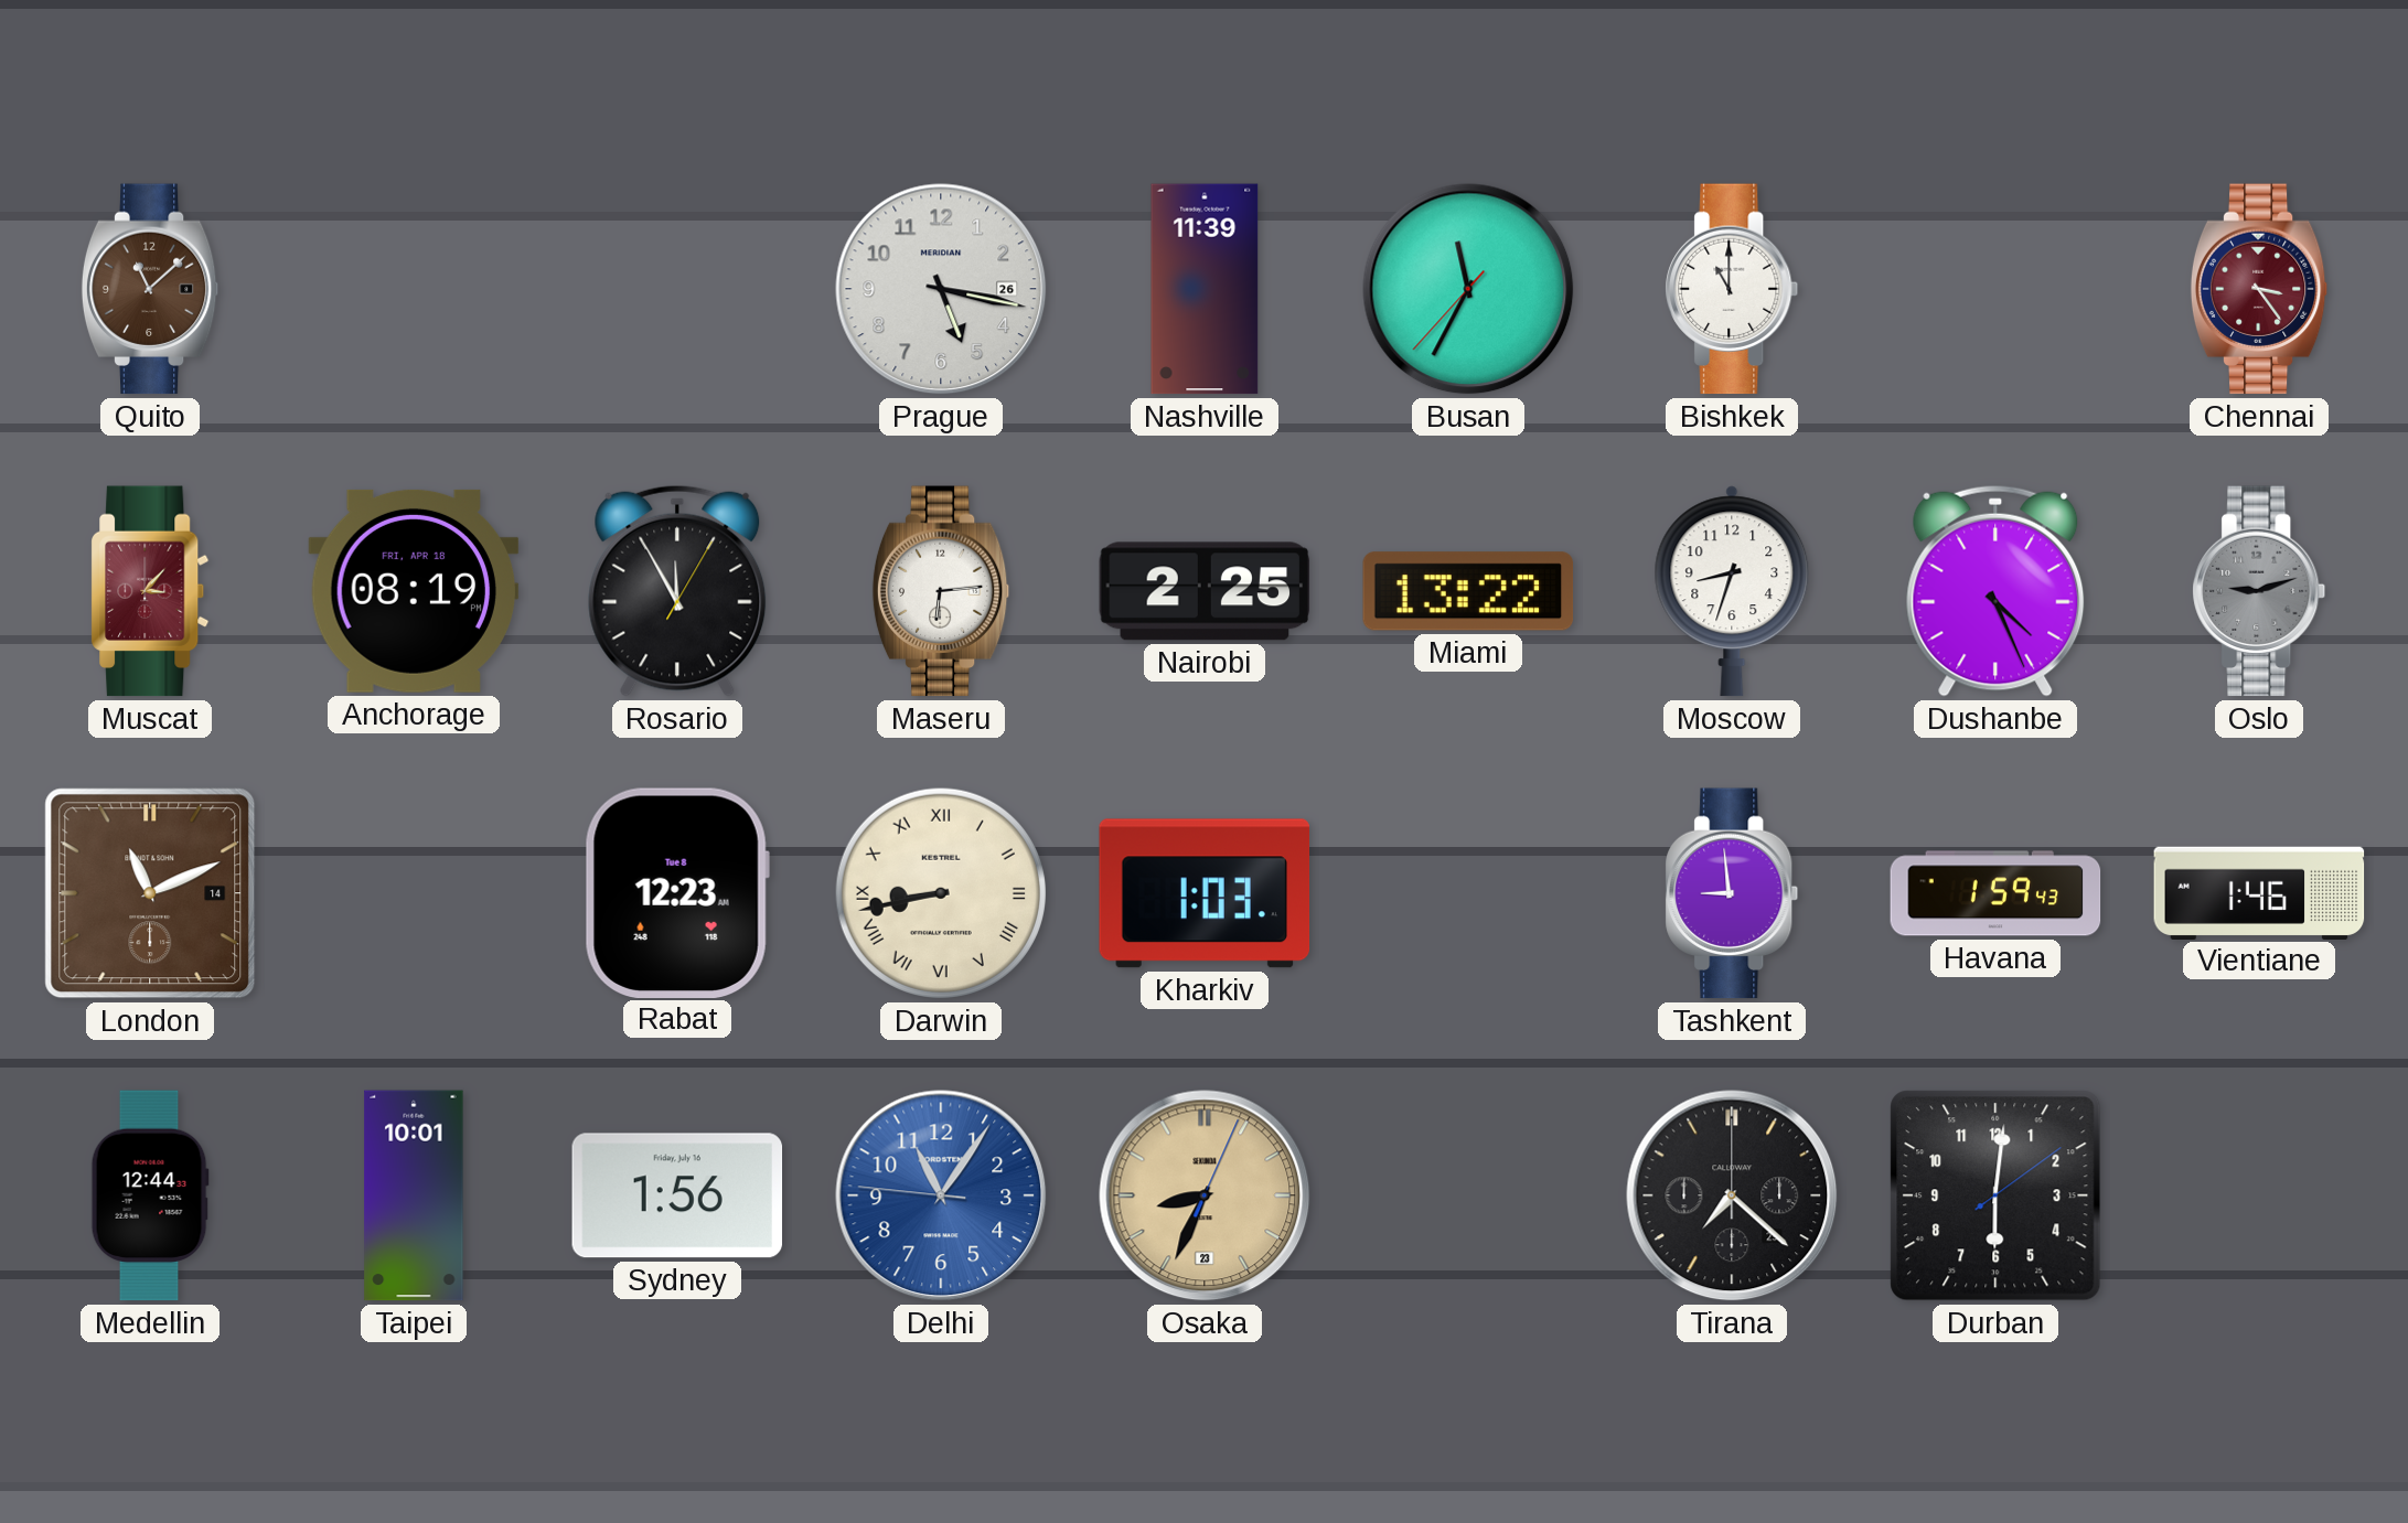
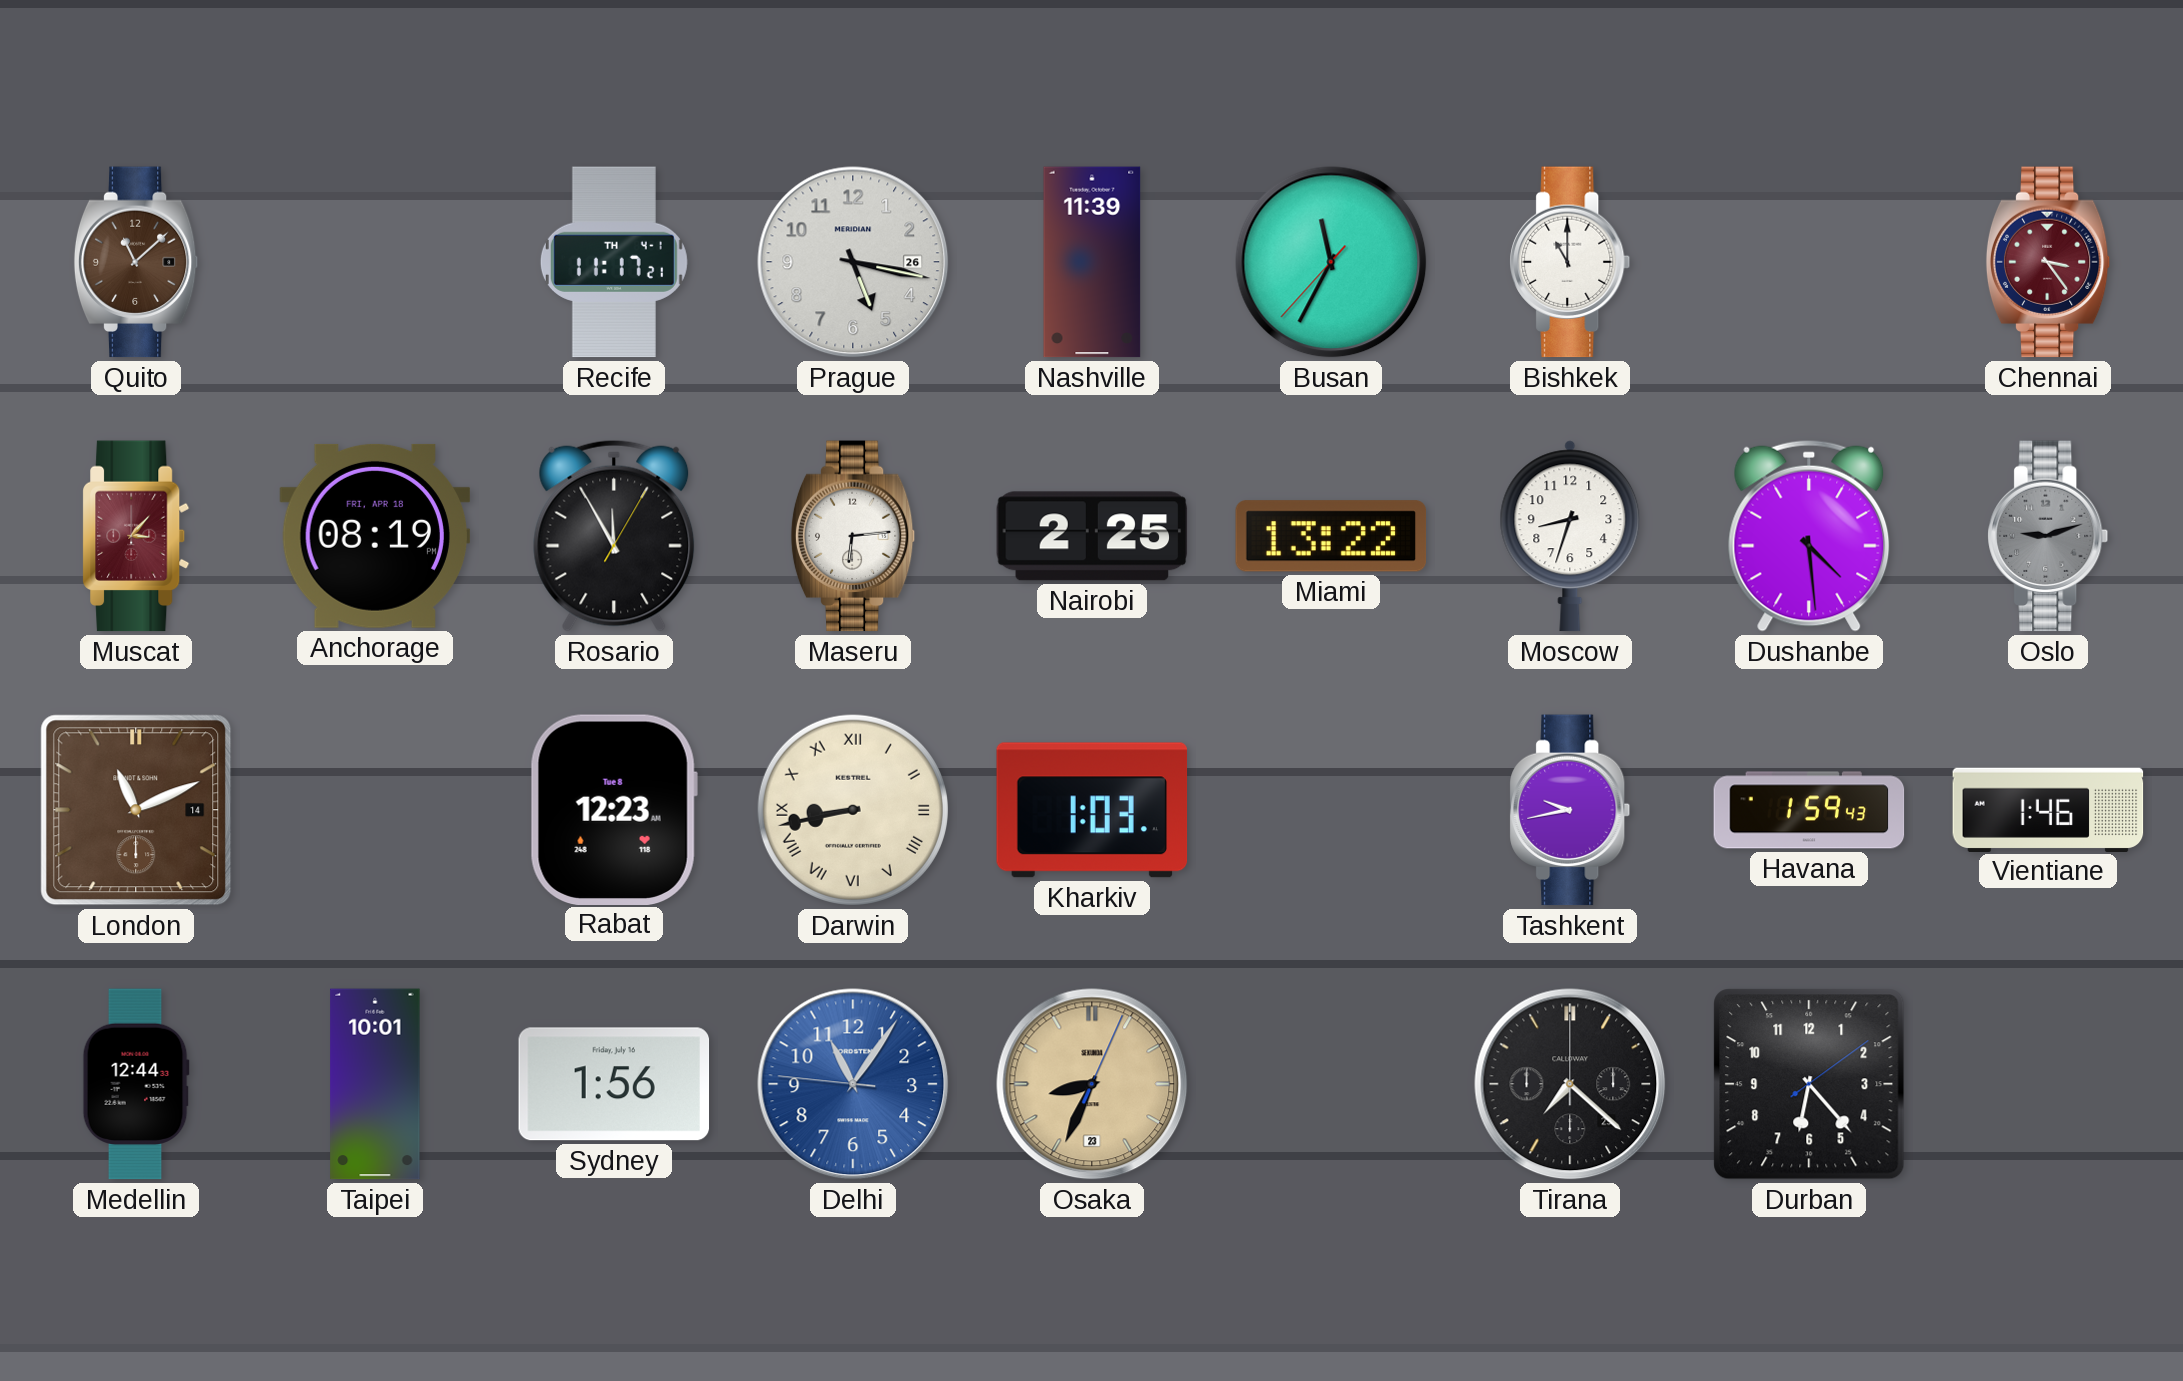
Recife: none -> 11:17
Dushanbe: 4:26 -> 4:29
Tashkent: 8:59 -> 9:43
Durban: 6:01 -> 6:23
